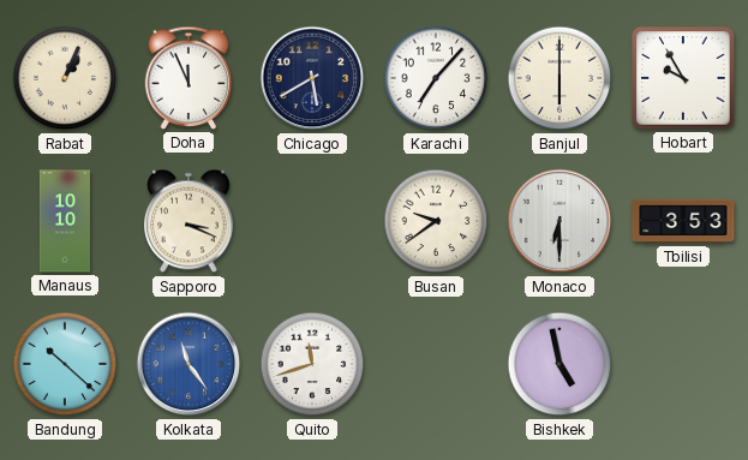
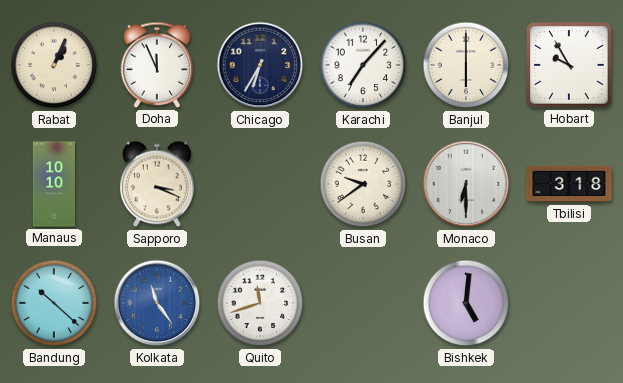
Chicago: 5:40 -> 6:35
Tbilisi: 3:53 -> 3:18
Bishkek: 4:58 -> 5:01
